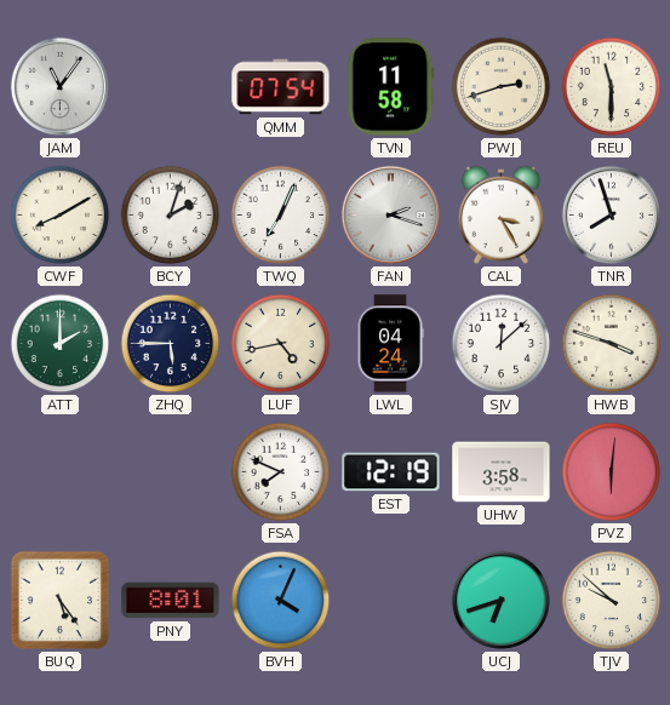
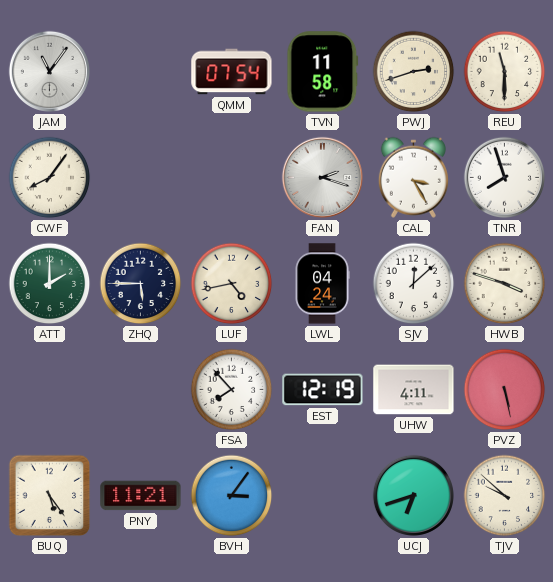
CWF: 8:10 -> 8:06
BCY: 2:03 -> none
TWQ: 7:04 -> none
FSA: 7:49 -> 7:53
UHW: 3:58 -> 4:11
PVZ: 6:01 -> 5:28
PNY: 8:01 -> 11:21
BVH: 4:04 -> 3:06
